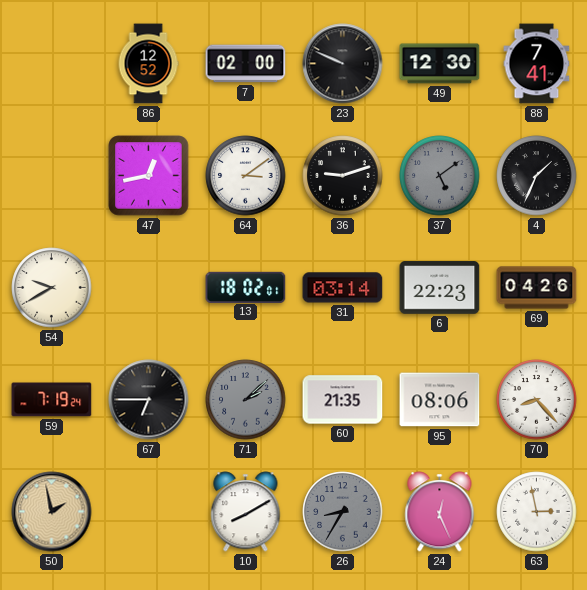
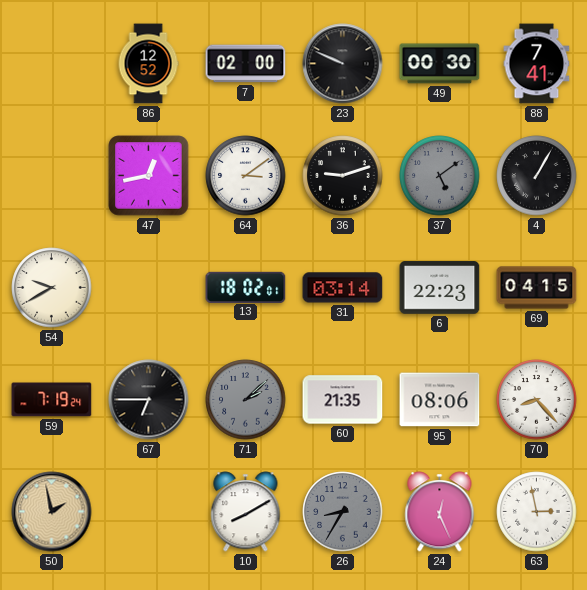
49: 12:30 -> 00:30
4: 1:34 -> 1:05
69: 04:26 -> 04:15
